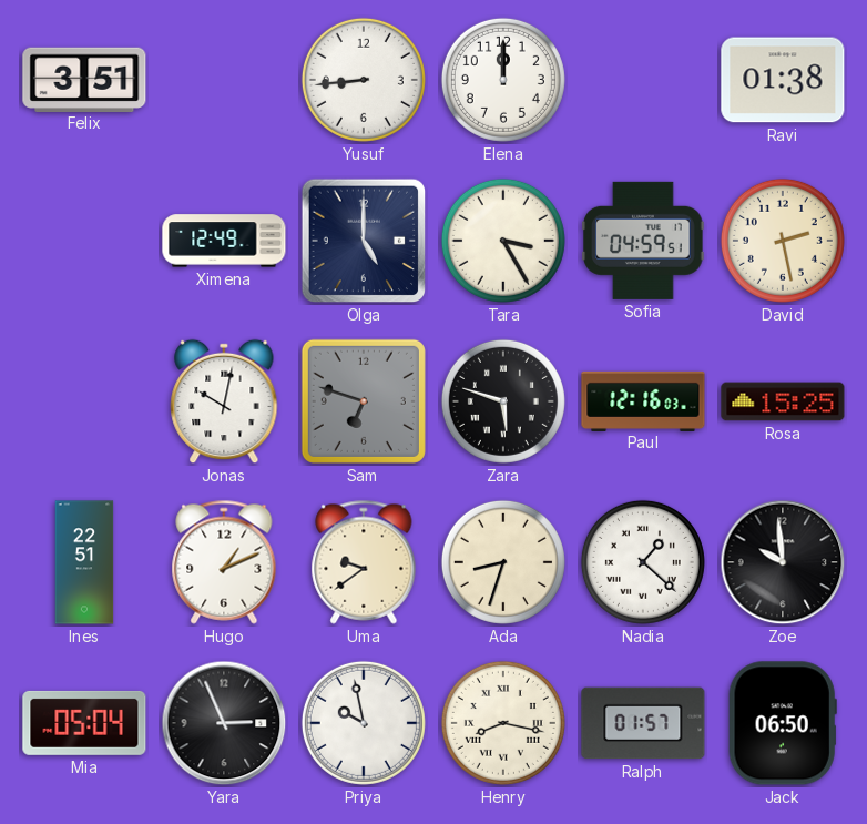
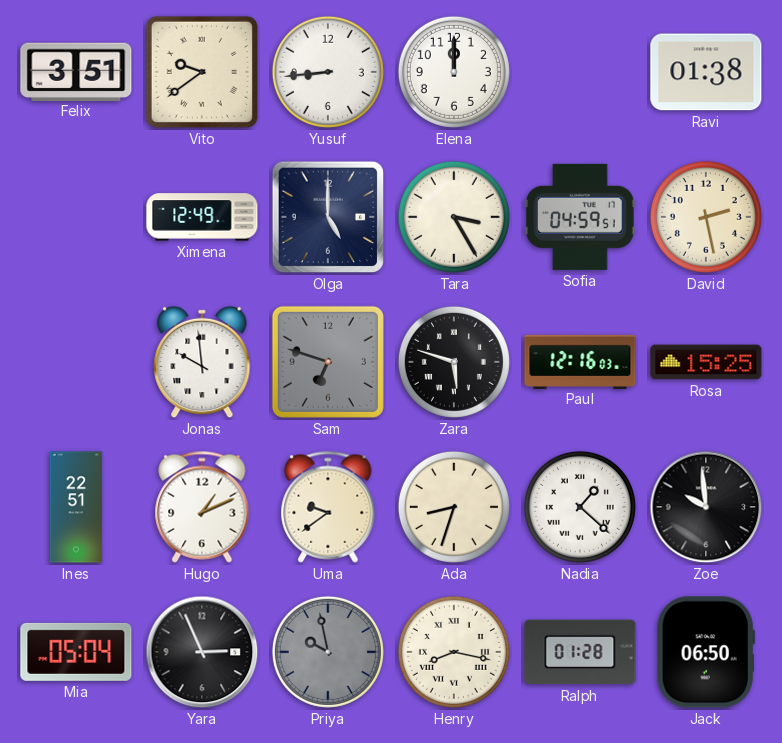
Vito: none -> 9:39
Jonas: 10:02 -> 9:59
Priya dial: white -> grey
Ralph: 01:57 -> 01:28
